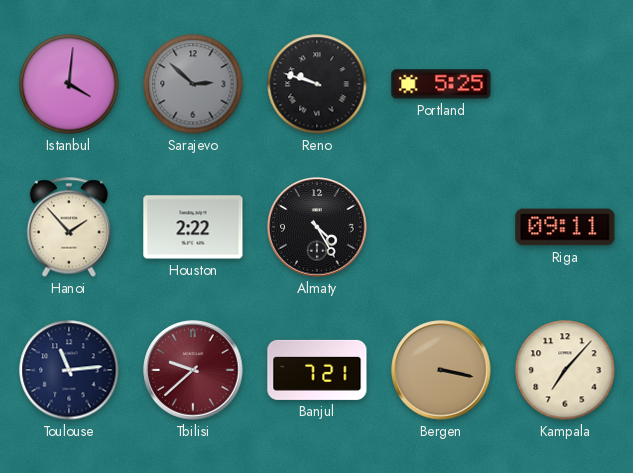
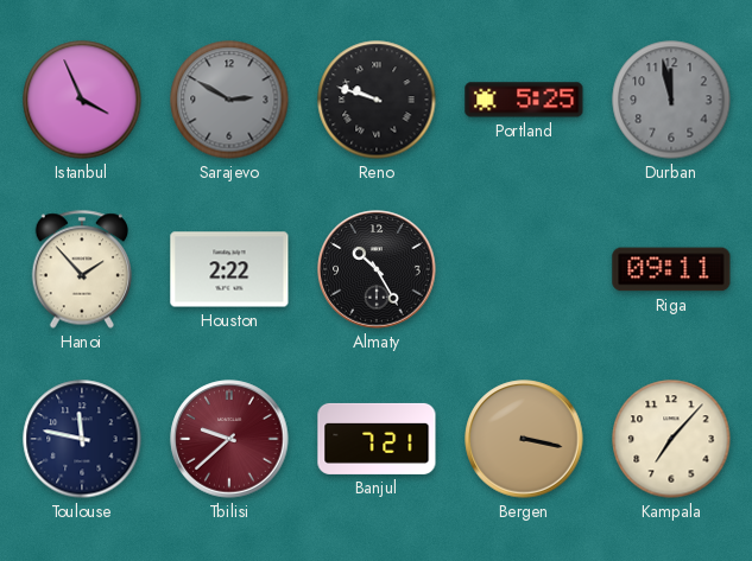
Istanbul: 4:01 -> 3:56
Sarajevo: 2:52 -> 2:50
Durban: none -> 11:58
Almaty: 4:25 -> 10:25
Toulouse: 11:14 -> 11:47
